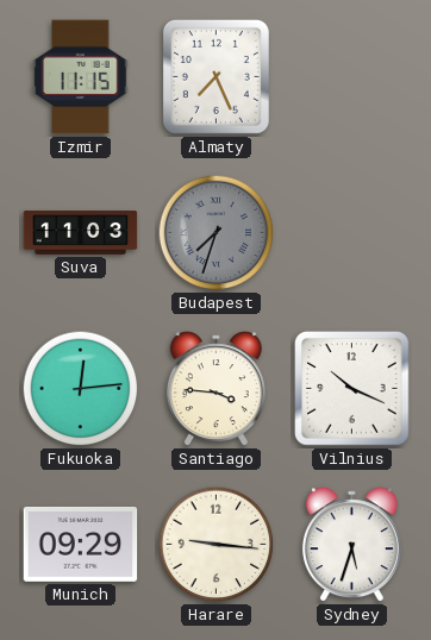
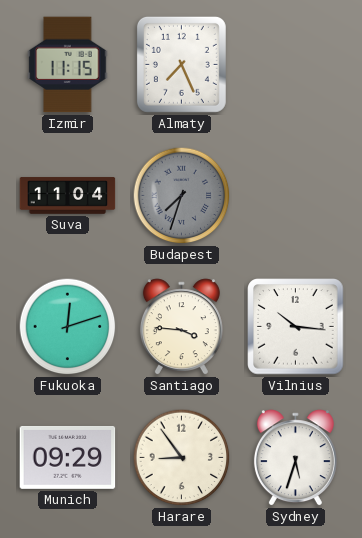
Suva: 11:03 -> 11:04
Fukuoka: 12:14 -> 12:12
Vilnius: 10:19 -> 10:16
Harare: 9:16 -> 8:54
